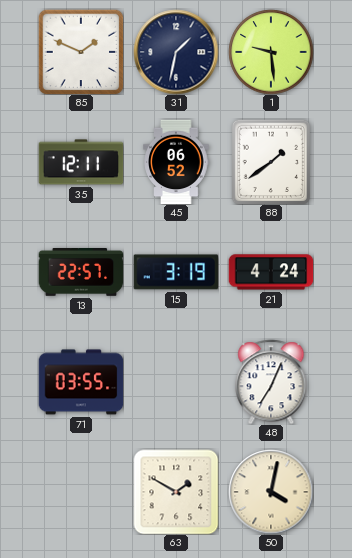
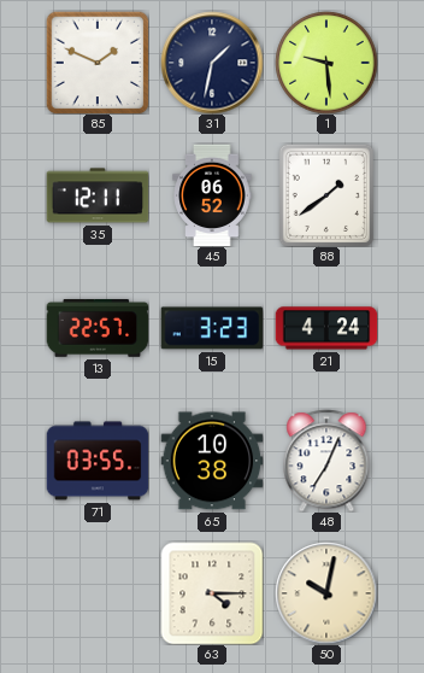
15: 3:19 -> 3:23
65: none -> 10:38
63: 1:50 -> 4:15
50: 4:02 -> 10:02
